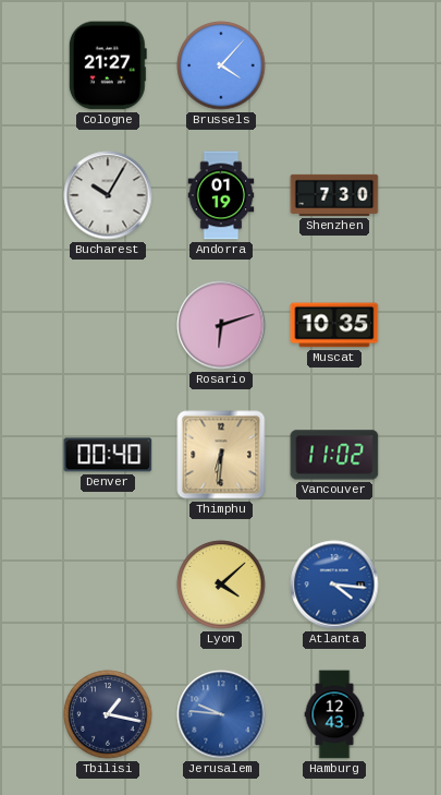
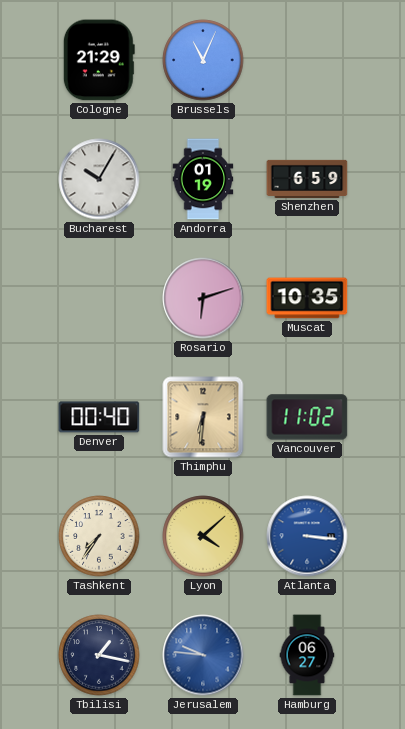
Cologne: 21:27 -> 21:29
Brussels: 4:07 -> 11:04
Shenzhen: 7:30 -> 6:59
Tashkent: none -> 7:36
Atlanta: 4:16 -> 3:16
Hamburg: 12:43 -> 06:27
